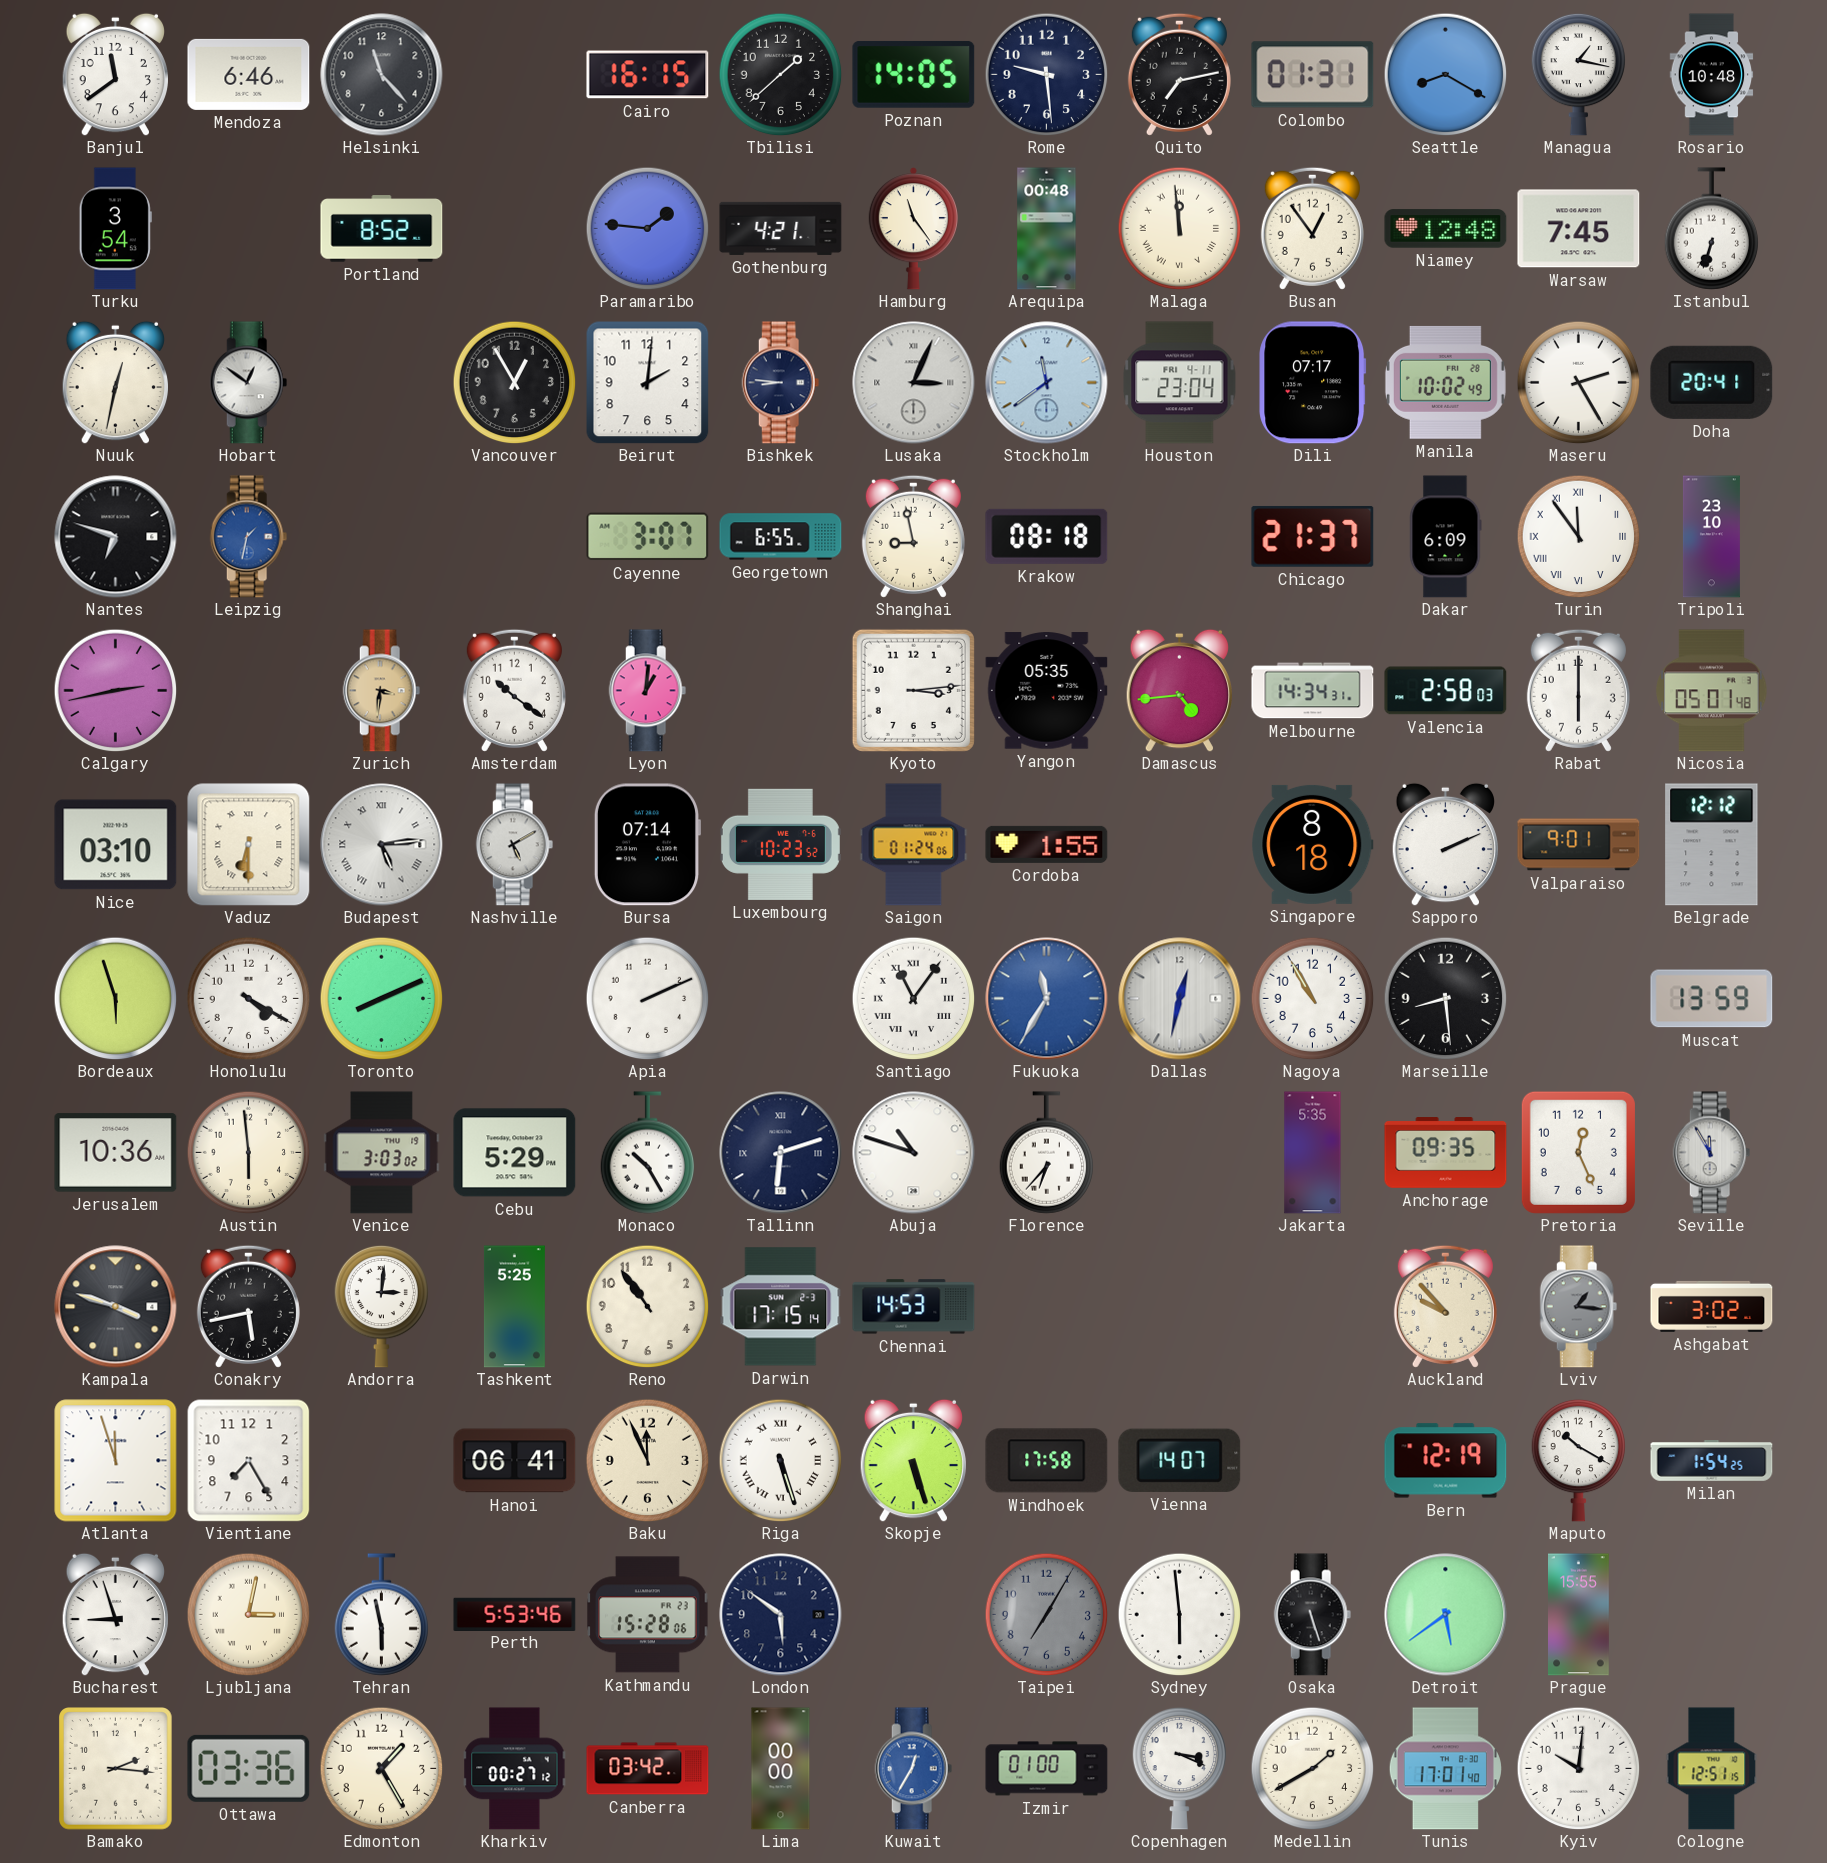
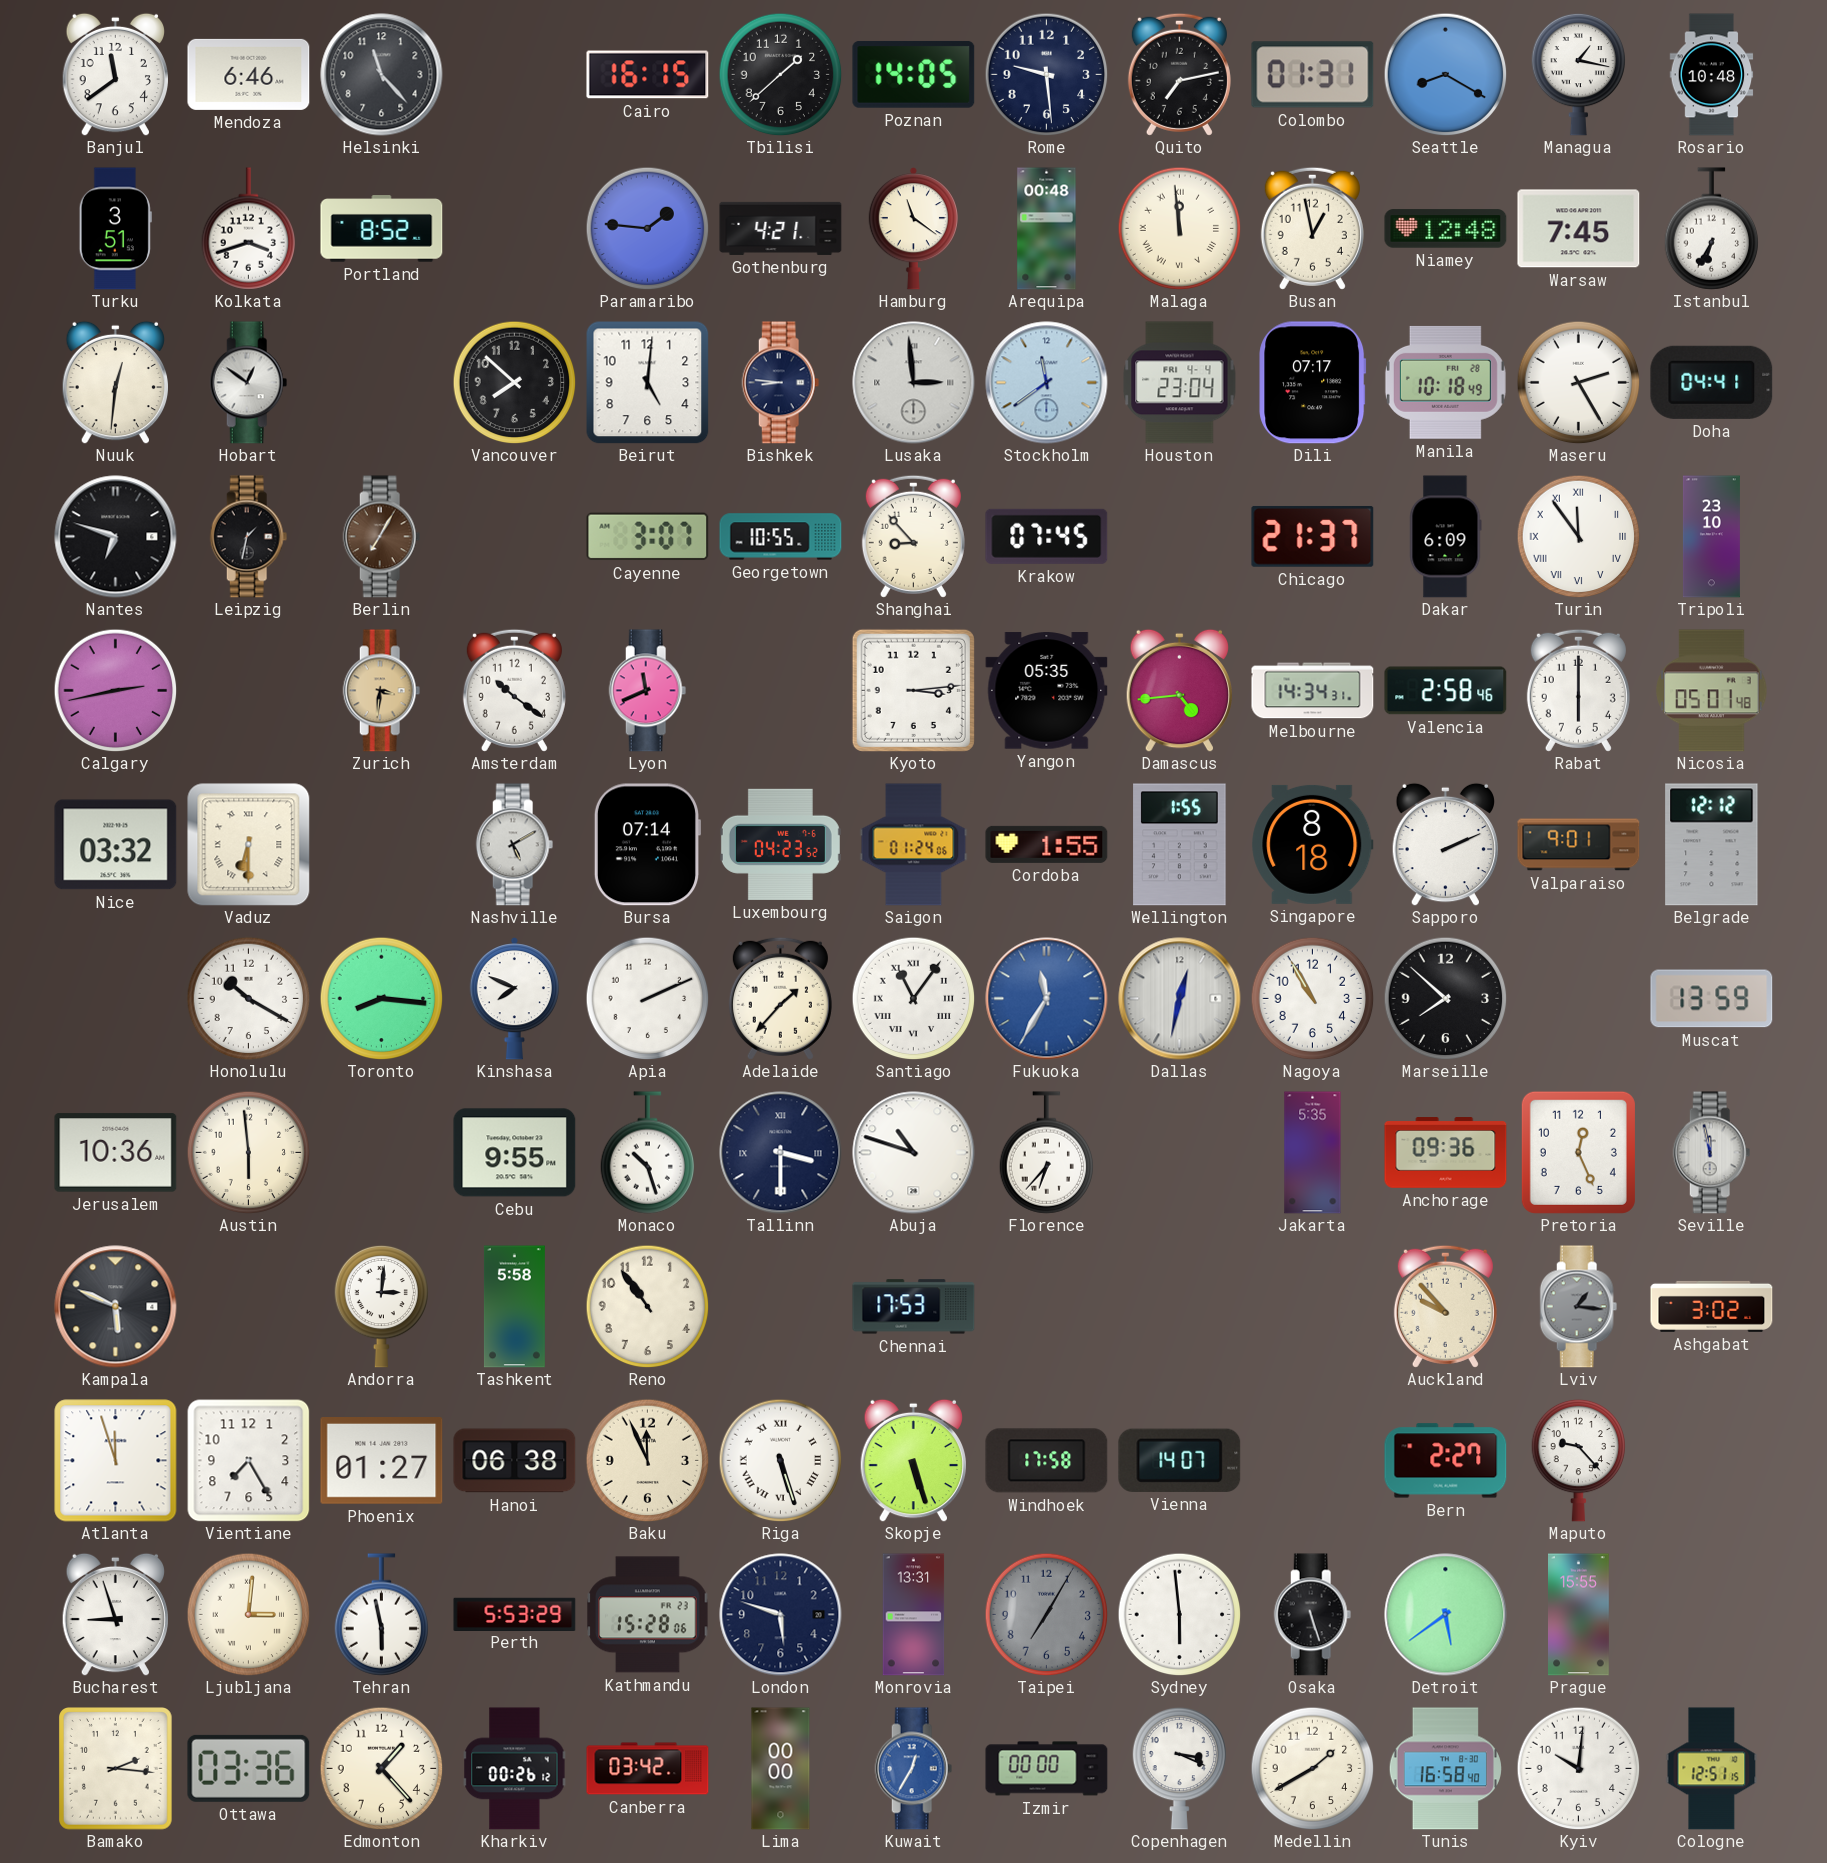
Turku: 3:54 -> 3:51
Kolkata: none -> 3:42
Hamburg: 11:24 -> 11:21
Busan: 12:54 -> 12:58
Istanbul: 6:33 -> 6:35
Nuuk: 12:32 -> 12:31
Vancouver: 12:55 -> 7:52
Beirut: 2:01 -> 5:01
Lusaka: 3:04 -> 2:59
Houston date: FRI 4-11 -> FRI 4-4
Manila: 10:02 -> 10:18
Doha: 20:41 -> 04:41
Leipzig dial: blue -> black
Berlin: none -> 7:05
Georgetown: 6:55 -> 10:55
Shanghai: 8:58 -> 8:53
Krakow: 08:18 -> 07:45
Lyon: 1:01 -> 11:41
Valencia: 2:58:03 -> 2:58:46
Nice: 03:10 -> 03:32
Budapest: 5:14 -> none
Luxembourg: 10:23 -> 04:23
Wellington: none -> 1:55
Bordeaux: 5:57 -> none
Honolulu: 4:20 -> 10:20
Toronto: 8:11 -> 8:16
Kinshasa: none -> 7:49
Adelaide: none -> 1:37
Marseille: 8:29 -> 7:52
Venice: 3:03 -> none
Cebu: 5:29 -> 9:55
Monaco: 10:25 -> 10:27
Tallinn: 6:12 -> 3:30
Anchorage: 09:35 -> 09:36
Seville: 11:55 -> 11:58
Kampala: 3:48 -> 5:49
Conakry: 5:43 -> none
Tashkent: 5:25 -> 5:58
Darwin: 17:15 -> none
Chennai: 14:53 -> 17:53
Phoenix: none -> 01:27
Hanoi: 06:41 -> 06:38
Bern: 12:19 -> 2:27
Maputo: 10:20 -> 9:23
Milan: 1:54 -> none
Ljubljana: 3:02 -> 3:01
Perth: 5:53:46 -> 5:53:29
London: 5:51 -> 5:48
Monrovia: none -> 13:31
Edmonton: 1:25 -> 1:23
Kharkiv: 00:27 -> 00:26
Izmir: 01:00 -> 00:00
Tunis: 17:01 -> 16:58
